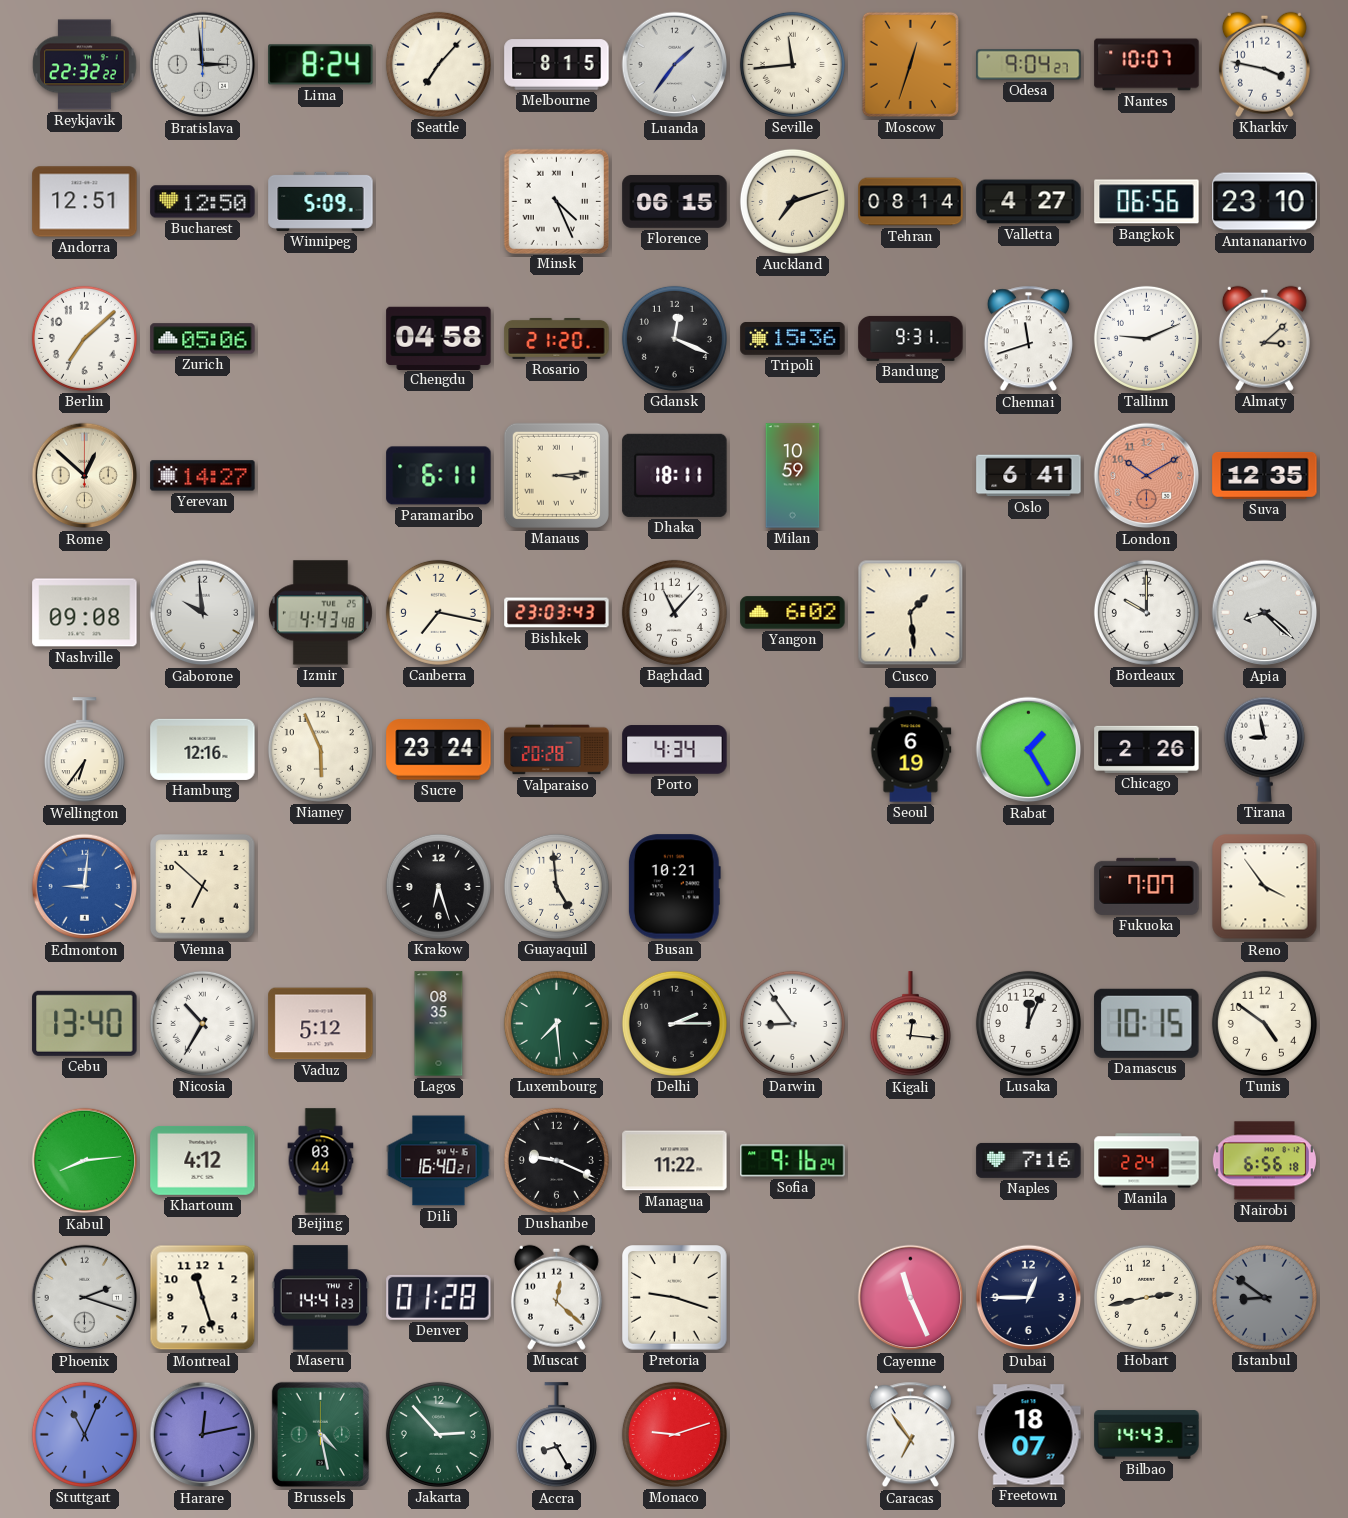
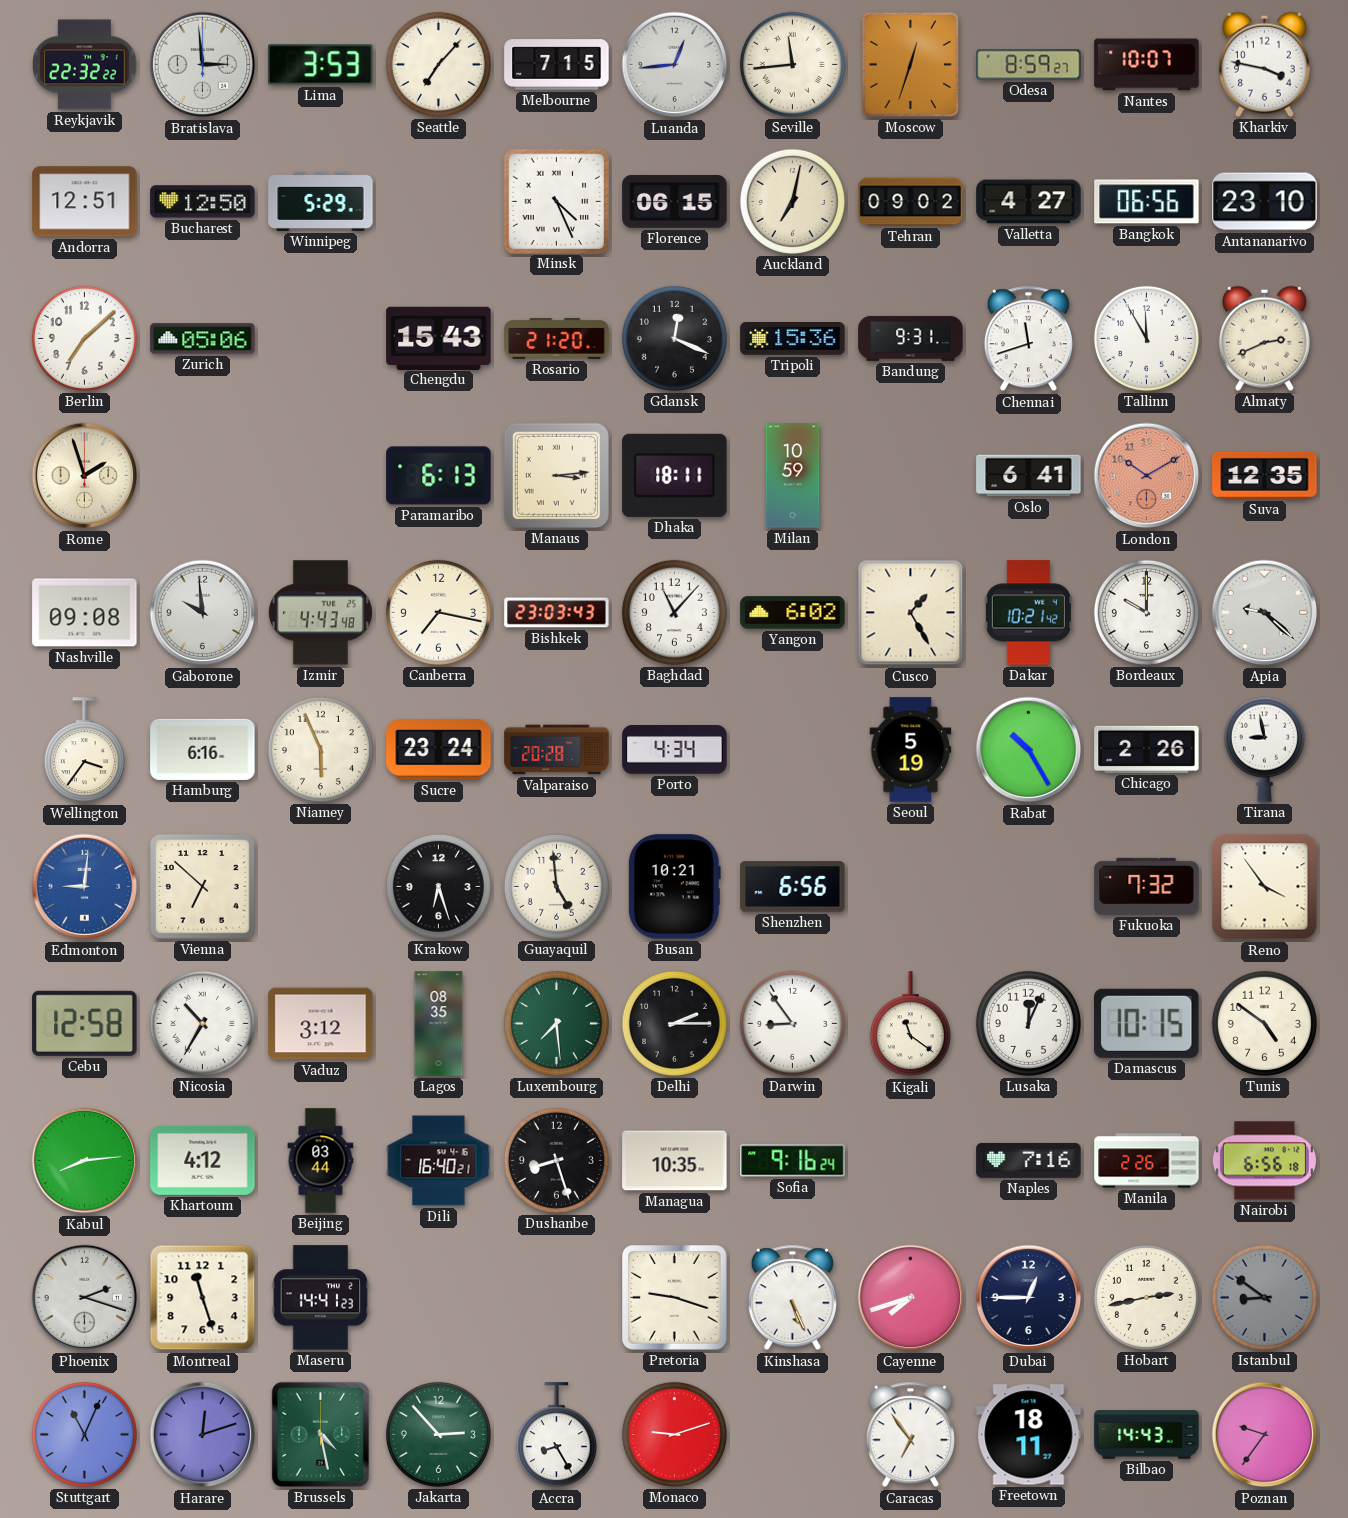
Lima: 8:24 -> 3:53
Melbourne: 8:15 -> 7:15
Luanda: 1:36 -> 12:44
Odesa: 9:04 -> 8:59
Winnipeg: 5:09 -> 5:29
Auckland: 7:12 -> 7:02
Tehran: 08:14 -> 09:02
Chengdu: 04:58 -> 15:43
Tallinn: 9:11 -> 11:55
Almaty: 3:08 -> 2:41
Rome: 12:52 -> 1:57
Yerevan: 14:27 -> none
Paramaribo: 6:11 -> 6:13
Cusco: 1:29 -> 1:25
Dakar: none -> 10:21
Apia: 8:22 -> 9:22
Wellington: 6:36 -> 3:36
Hamburg: 12:16 -> 6:16
Seoul: 6:19 -> 5:19
Rabat: 1:25 -> 10:25
Shenzhen: none -> 6:56
Fukuoka: 7:07 -> 7:32
Cebu: 13:40 -> 12:58
Vaduz: 5:12 -> 3:12
Kigali: 12:16 -> 11:21
Dushanbe: 9:19 -> 8:27
Managua: 11:22 -> 10:35
Manila: 2:24 -> 2:26
Denver: 01:28 -> none
Muscat: 12:22 -> none
Kinshasa: none -> 5:26
Cayenne: 11:26 -> 7:42
Harare: 12:13 -> 12:12
Freetown: 18:07 -> 18:11
Poznan: none -> 9:36
